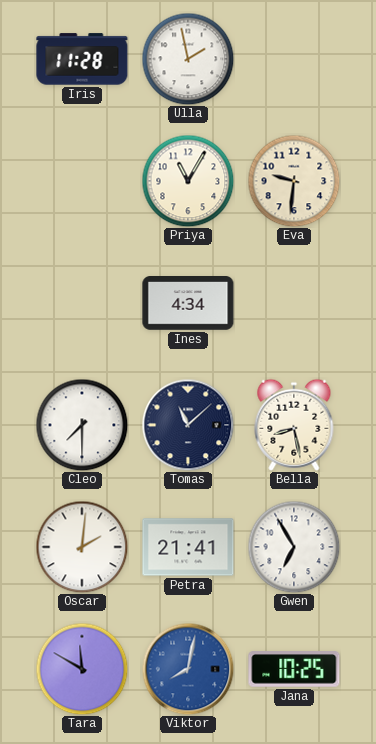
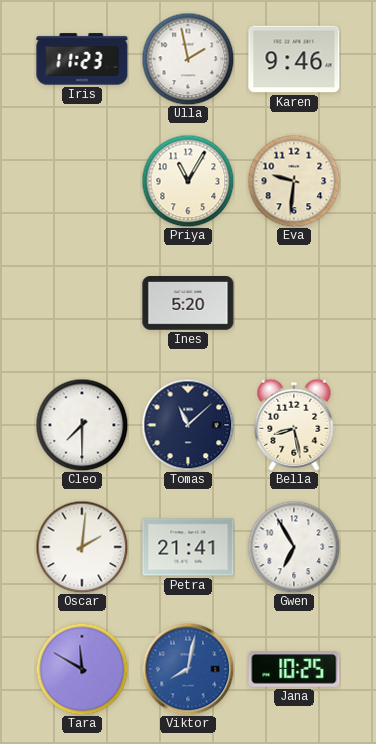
Iris: 11:28 -> 11:23
Karen: none -> 9:46
Ines: 4:34 -> 5:20
